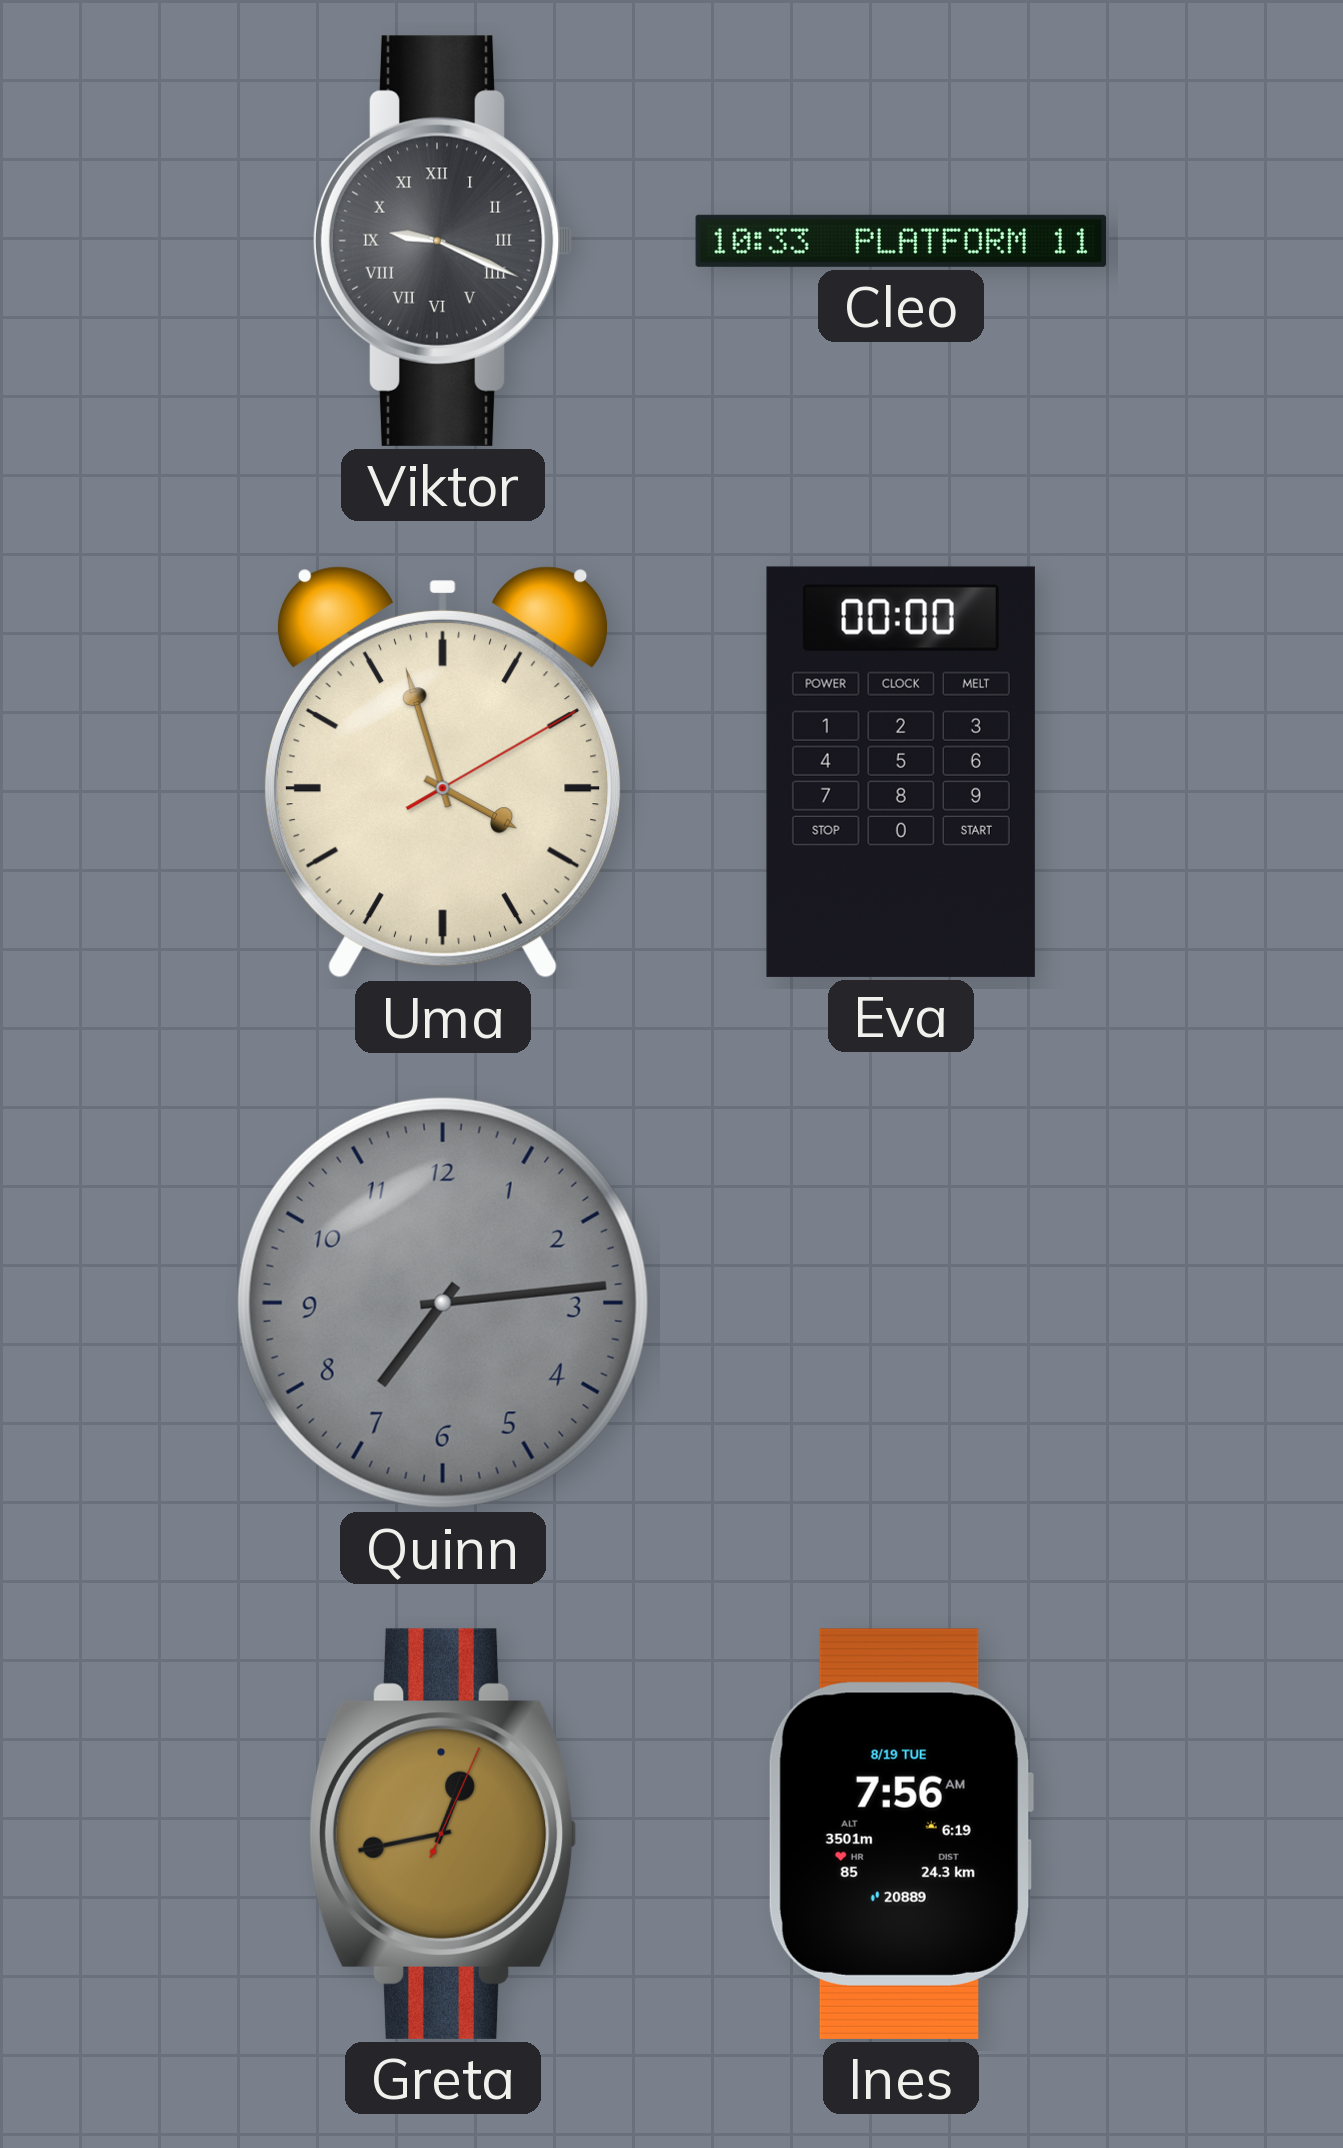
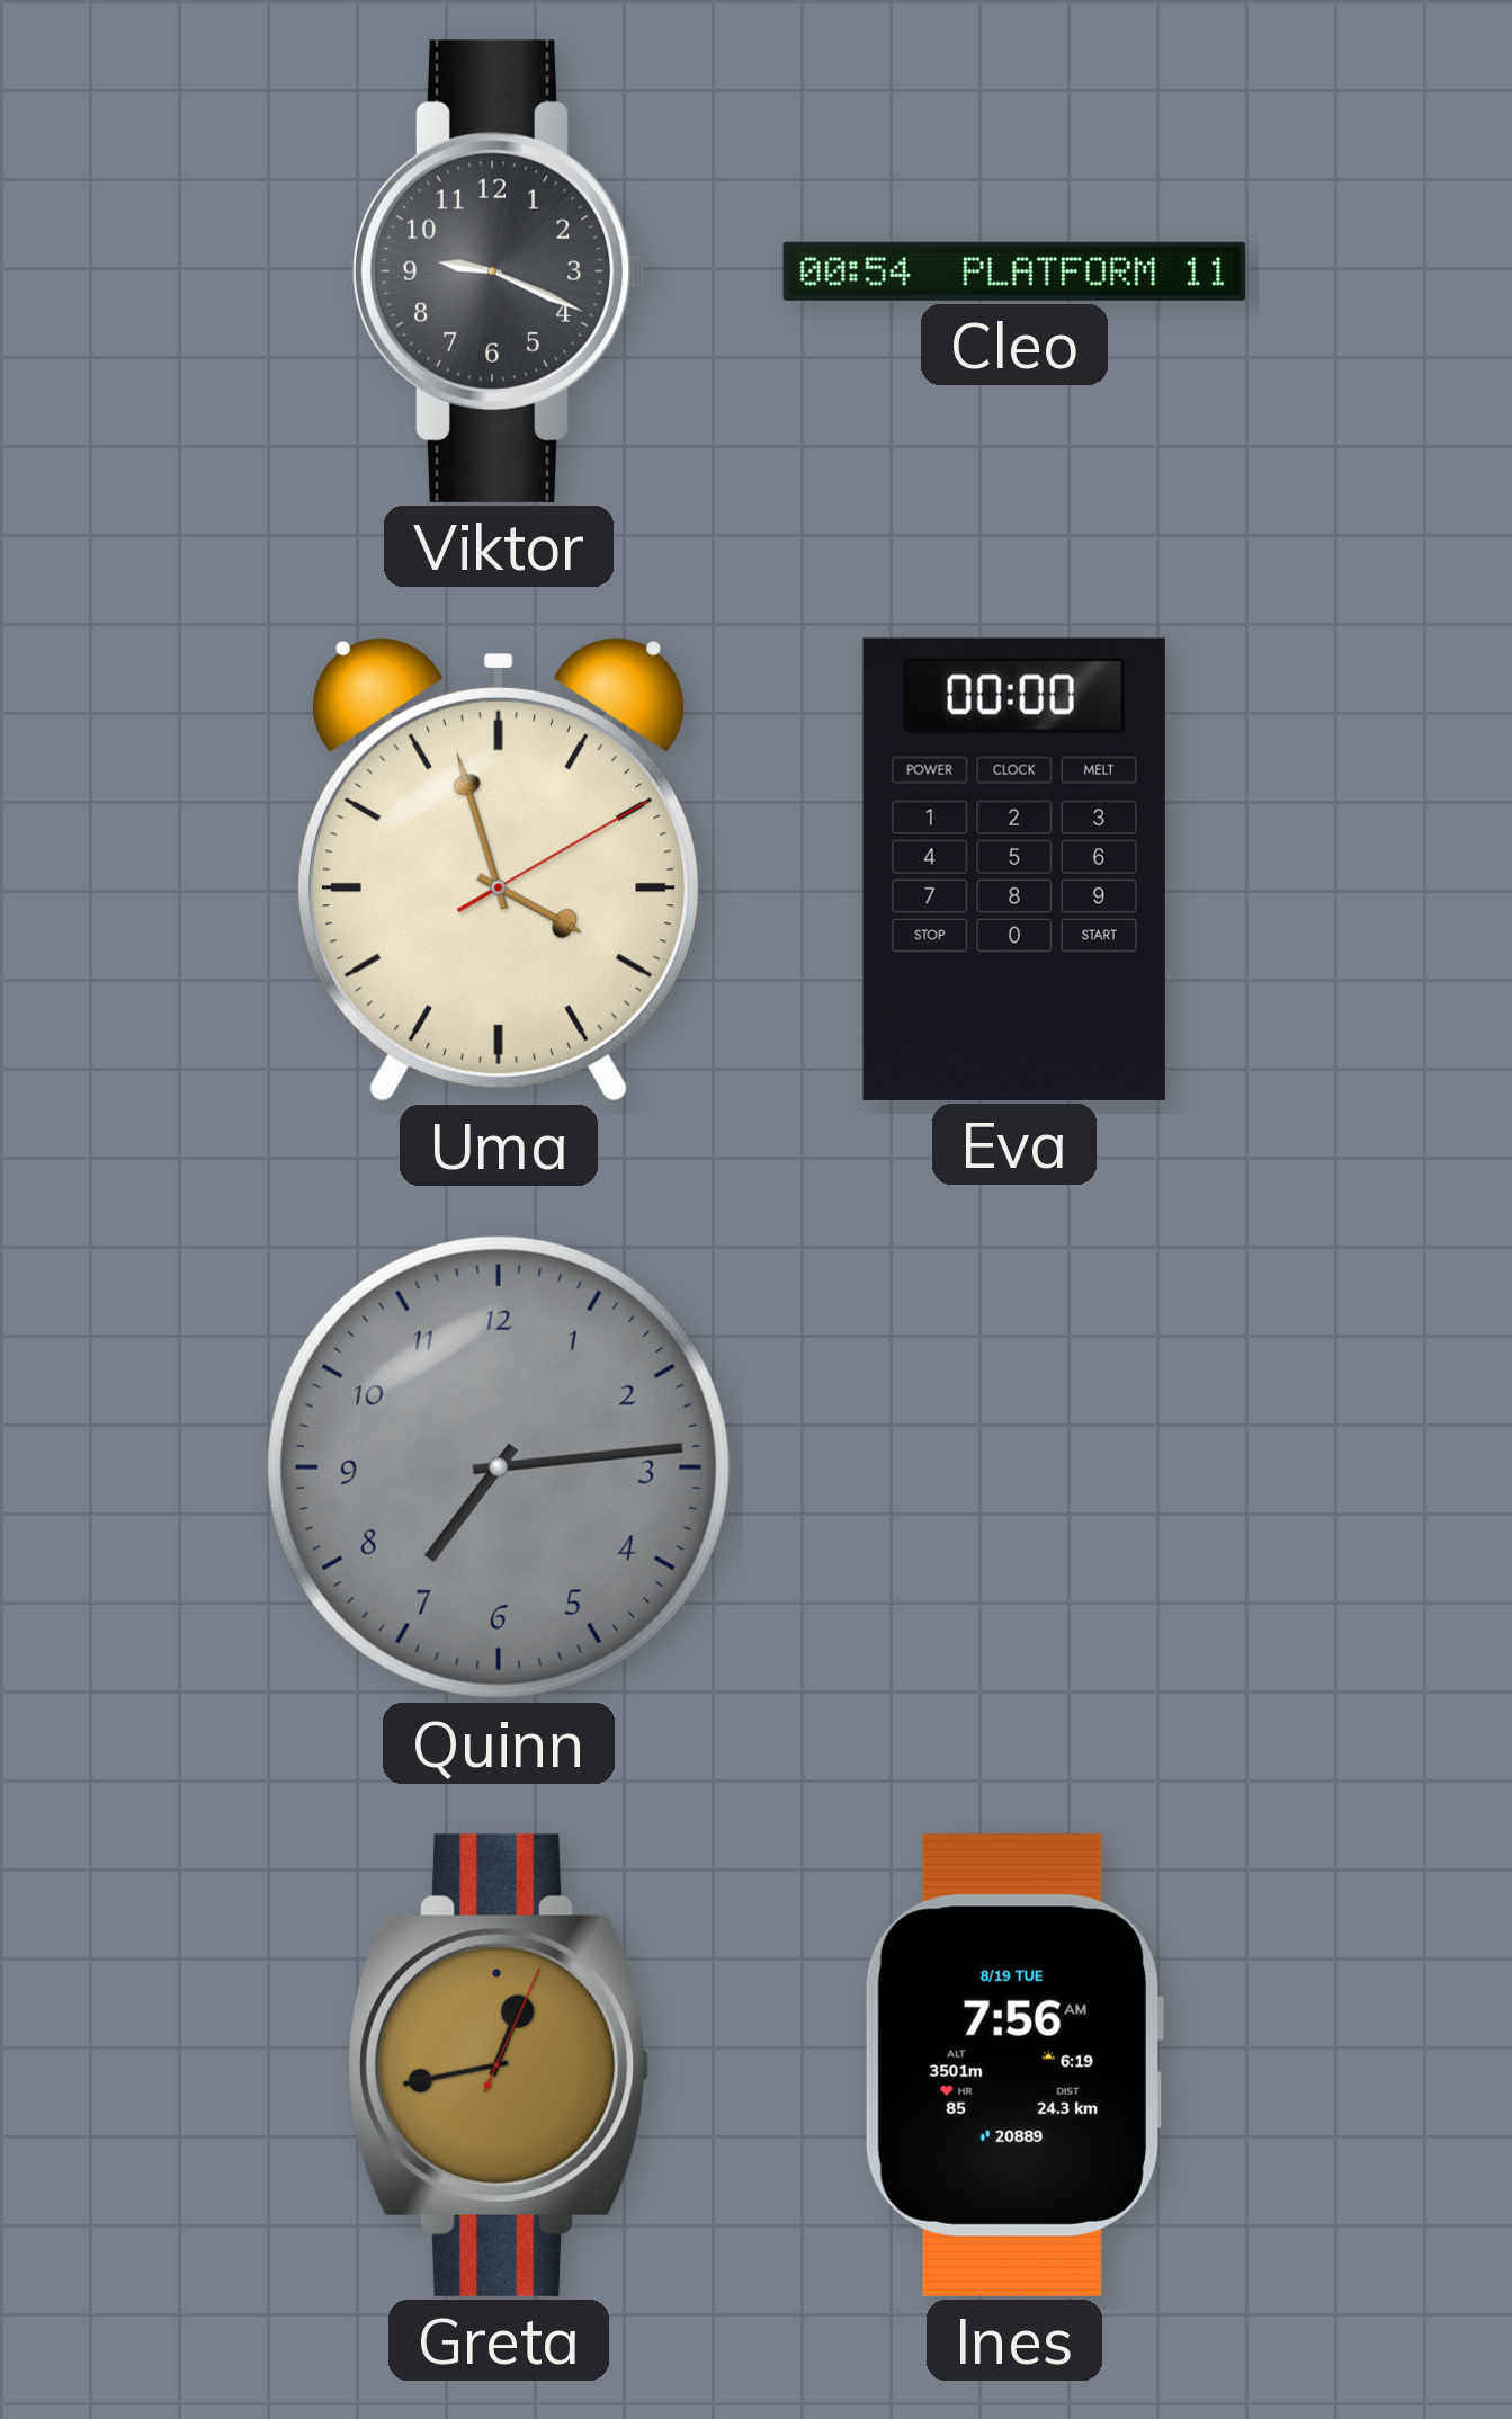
Viktor numerals: Roman -> Arabic
Cleo: 10:33 -> 00:54
